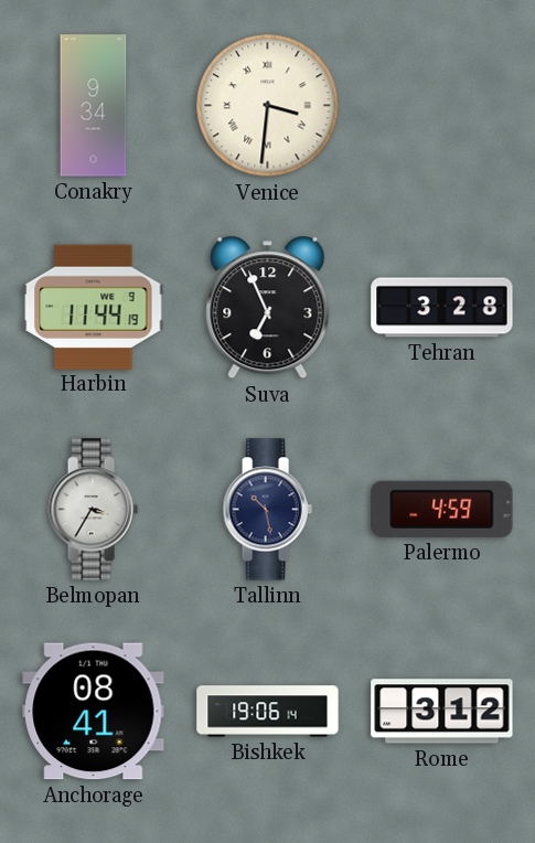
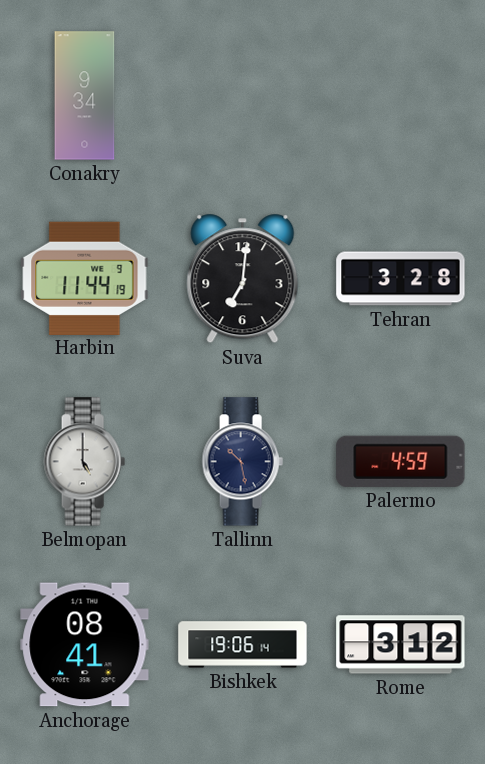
Venice: 3:31 -> none
Suva: 6:56 -> 7:01
Belmopan: 3:35 -> 5:00
